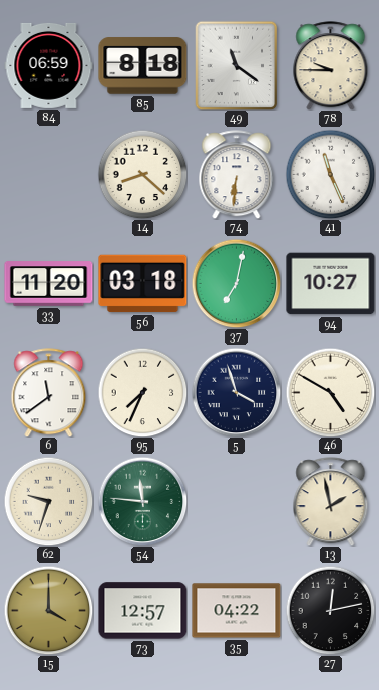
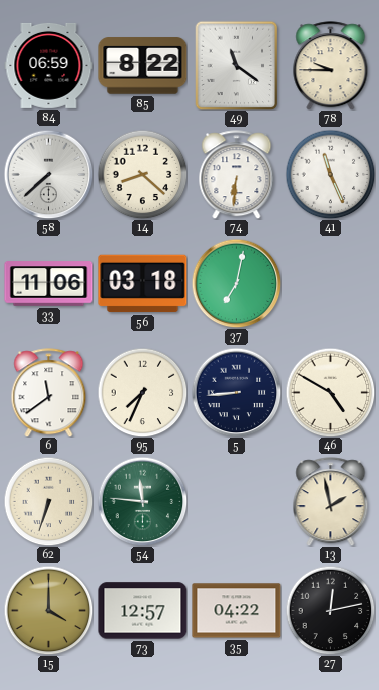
85: 8:18 -> 8:22
58: none -> 7:38
33: 11:20 -> 11:06
94: 10:27 -> none
5: 3:57 -> 8:44
62: 9:33 -> 6:33
